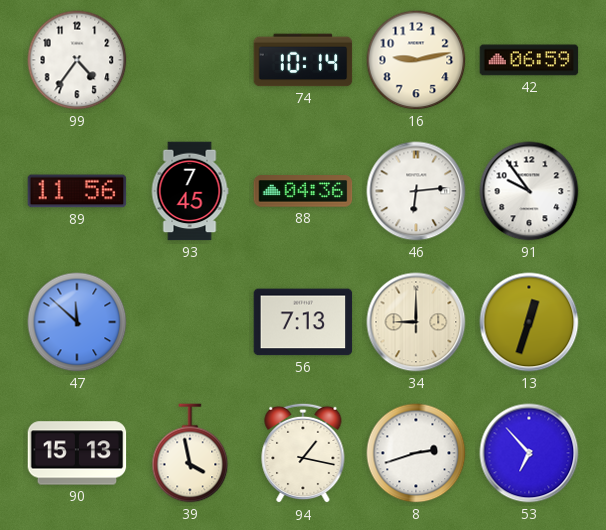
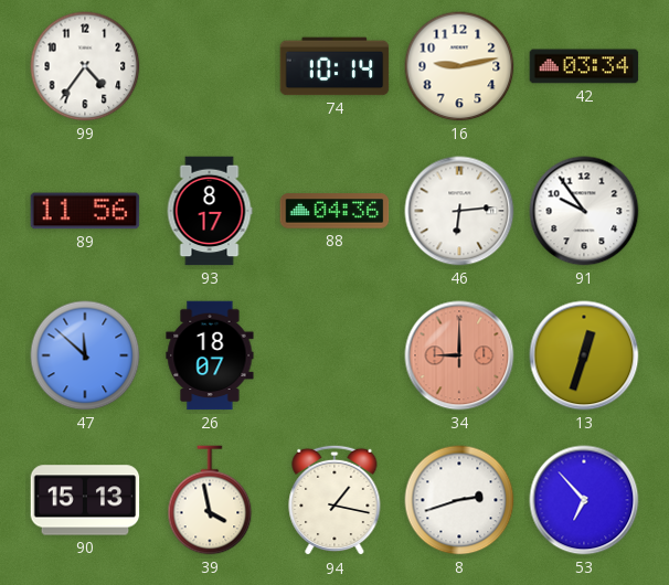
42: 06:59 -> 03:34
93: 7:45 -> 8:17
26: none -> 18:07
56: 7:13 -> none
34 dial: cream -> salmon
